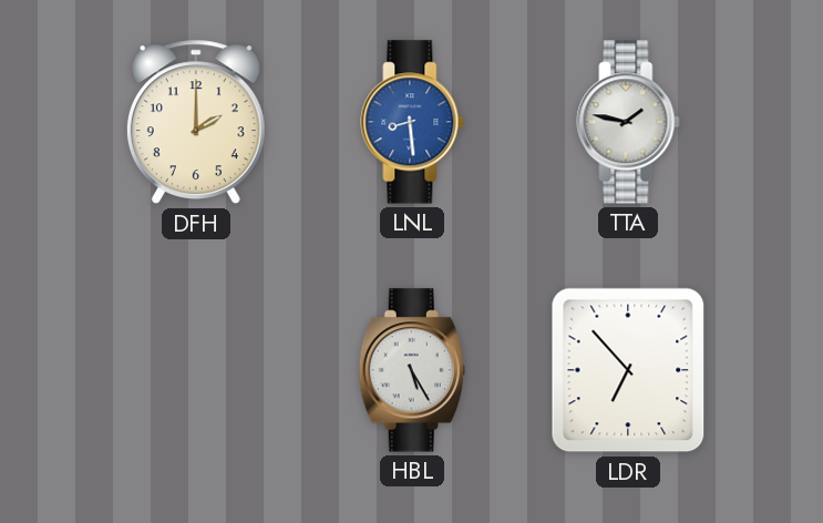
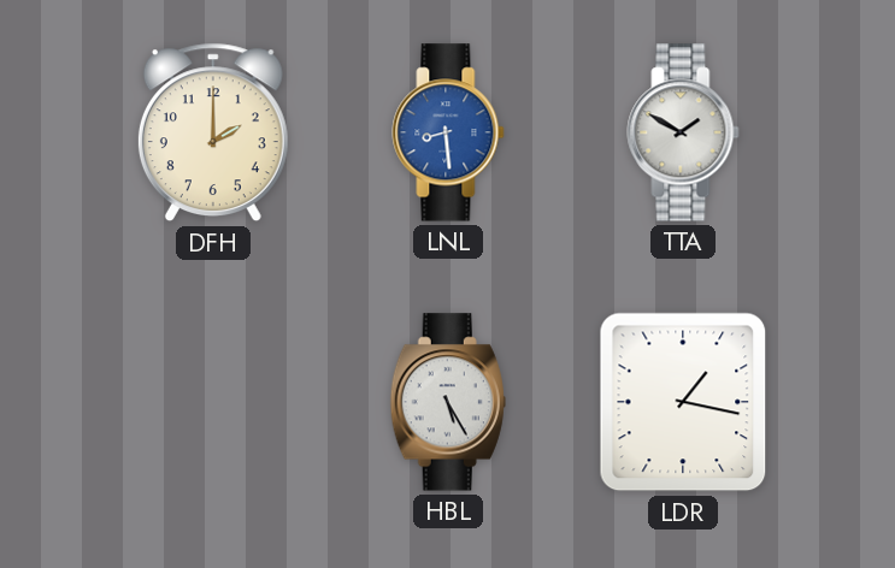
TTA: 1:47 -> 1:50
LDR: 6:53 -> 1:17
